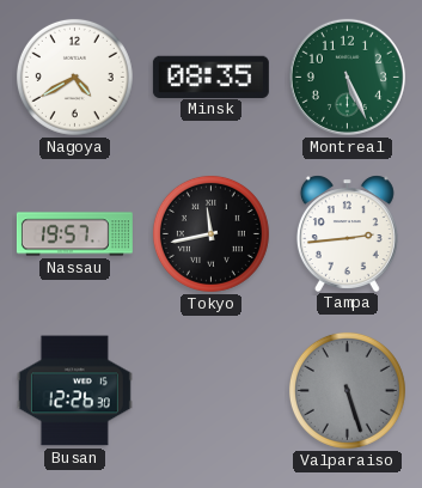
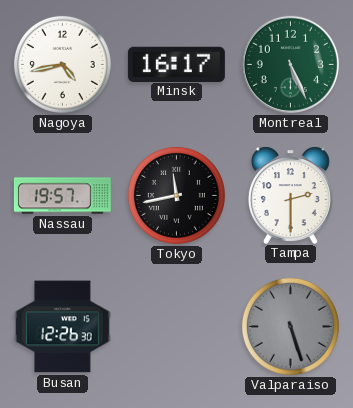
Nagoya: 4:40 -> 4:43
Minsk: 08:35 -> 16:17
Tampa: 2:44 -> 2:30
